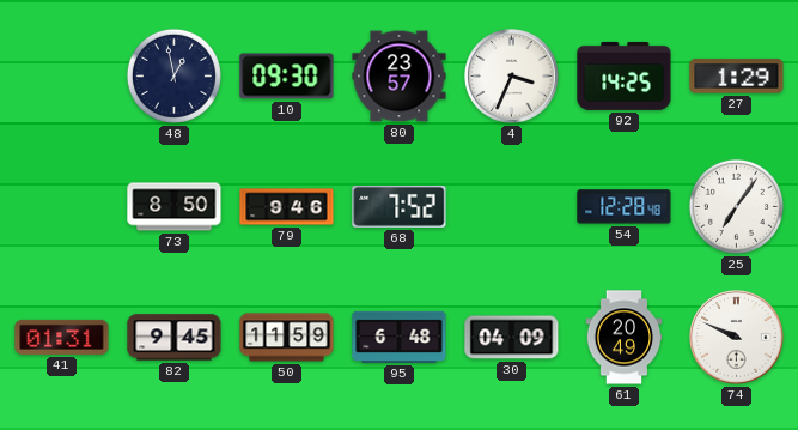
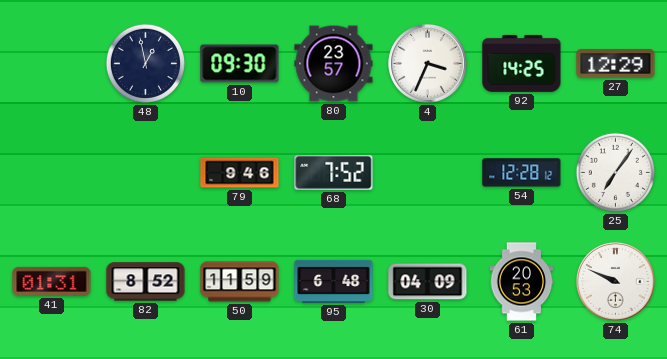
27: 1:29 -> 12:29
73: 8:50 -> none
54: 12:28:48 -> 12:28:12
82: 9:45 -> 8:52
61: 20:49 -> 20:53
